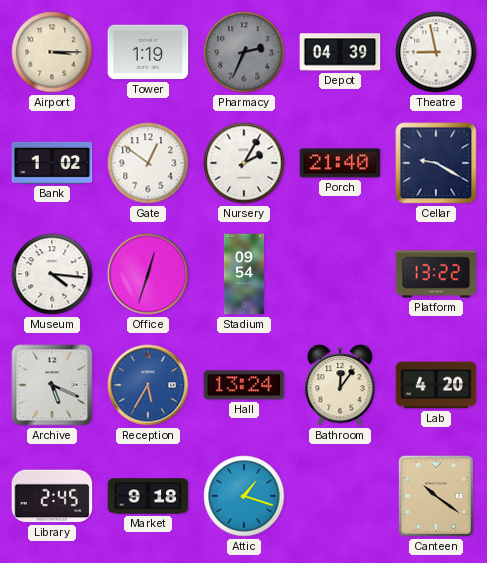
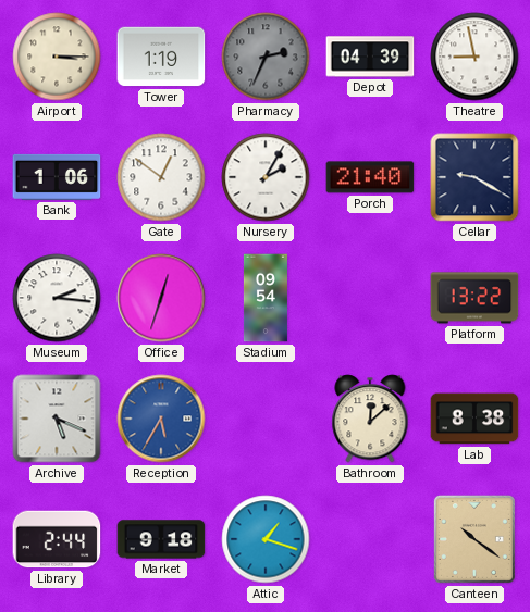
Bank: 1:02 -> 1:06
Museum: 4:16 -> 2:16
Hall: 13:24 -> none
Bathroom: 12:06 -> 12:08
Lab: 4:20 -> 8:38
Library: 2:45 -> 2:44
